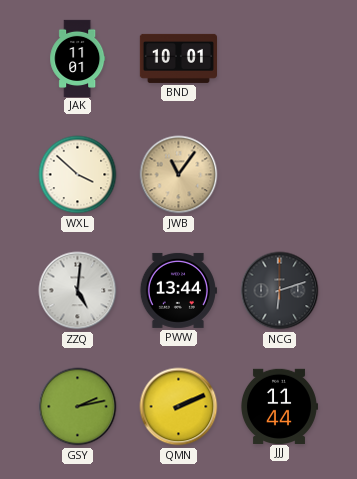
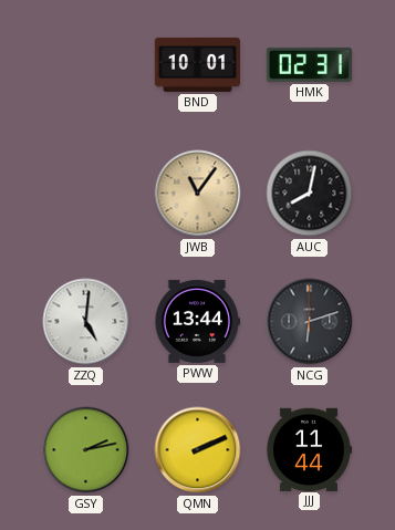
JAK: 11:01 -> none
HMK: none -> 02:31
WXL: 3:52 -> none
AUC: none -> 8:02
